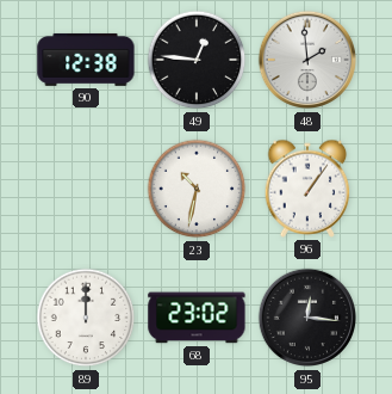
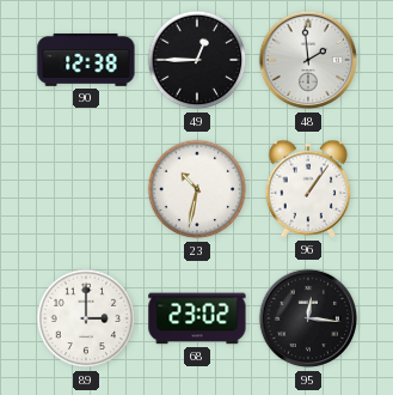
49: 12:46 -> 12:45
89: 12:00 -> 3:00
